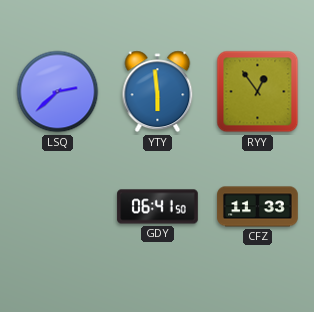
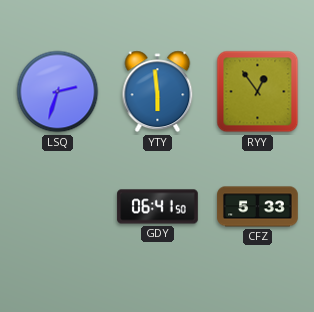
LSQ: 2:38 -> 2:33
CFZ: 11:33 -> 5:33
